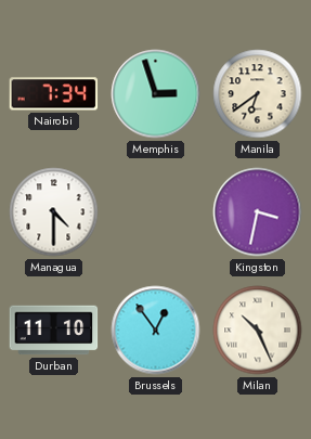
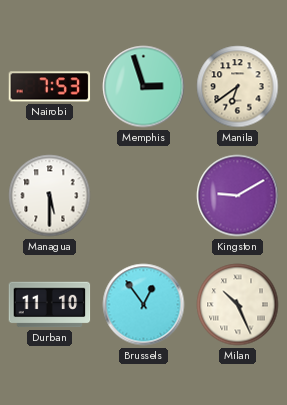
Nairobi: 7:34 -> 7:53
Managua: 4:30 -> 5:30
Kingston: 3:32 -> 9:10
